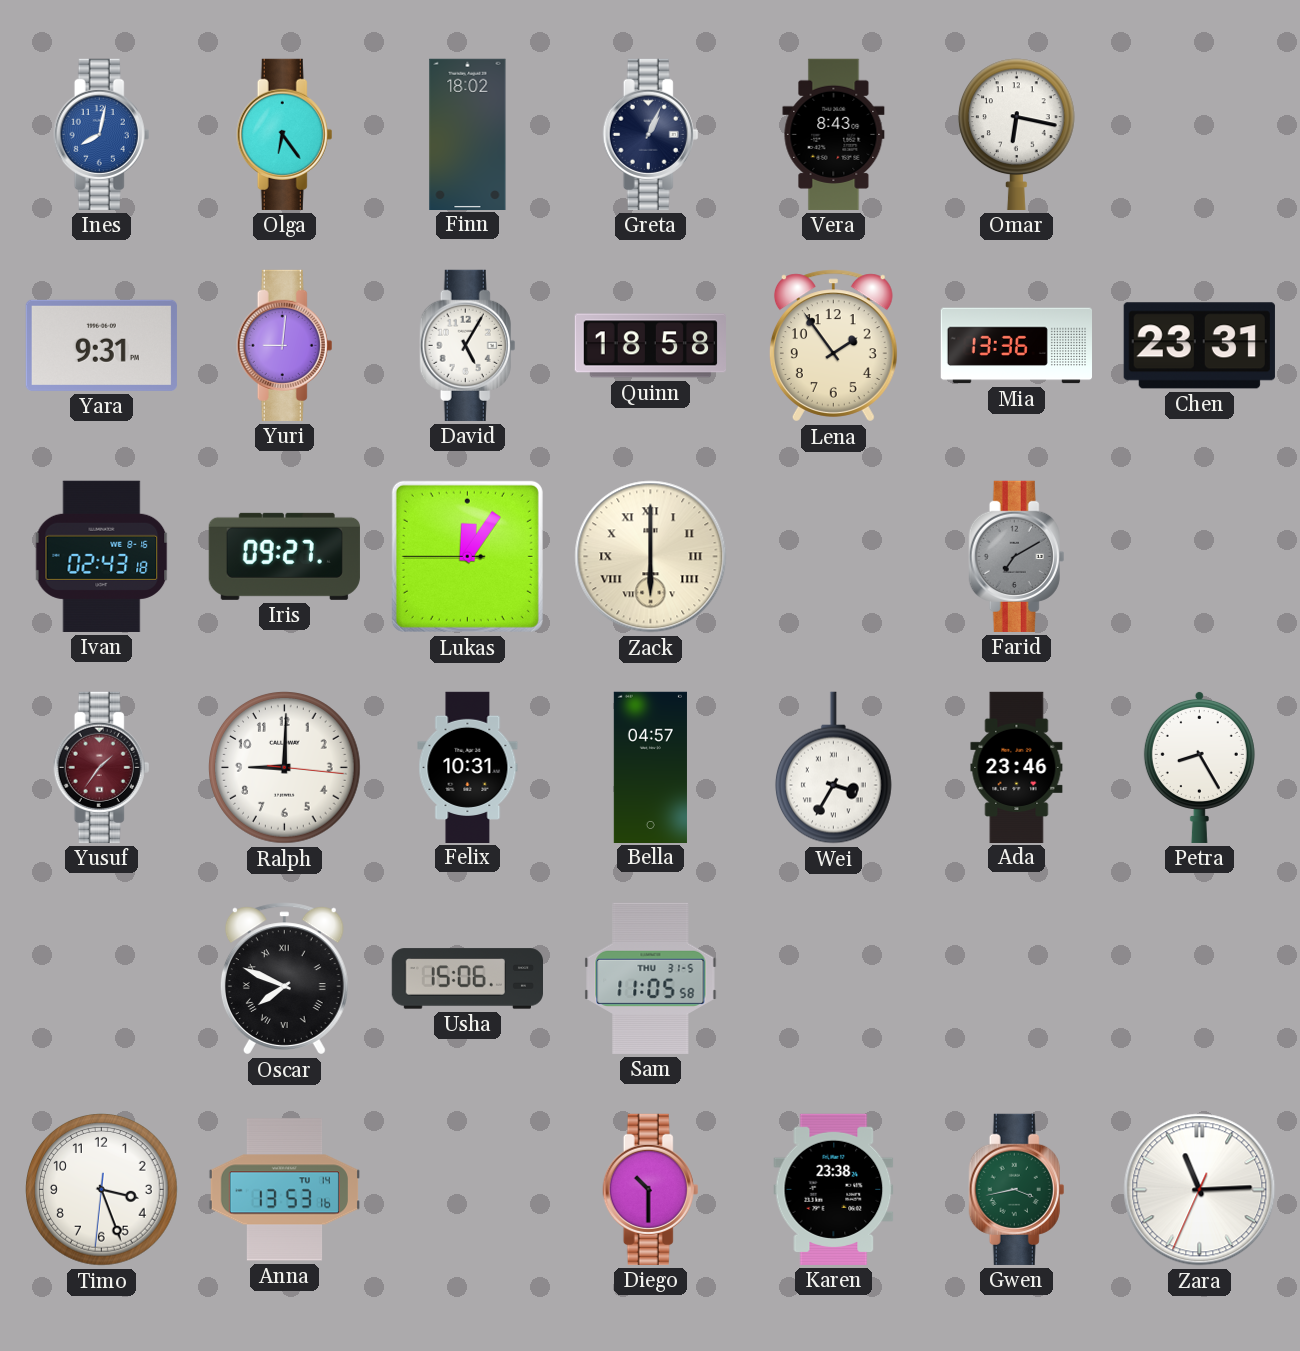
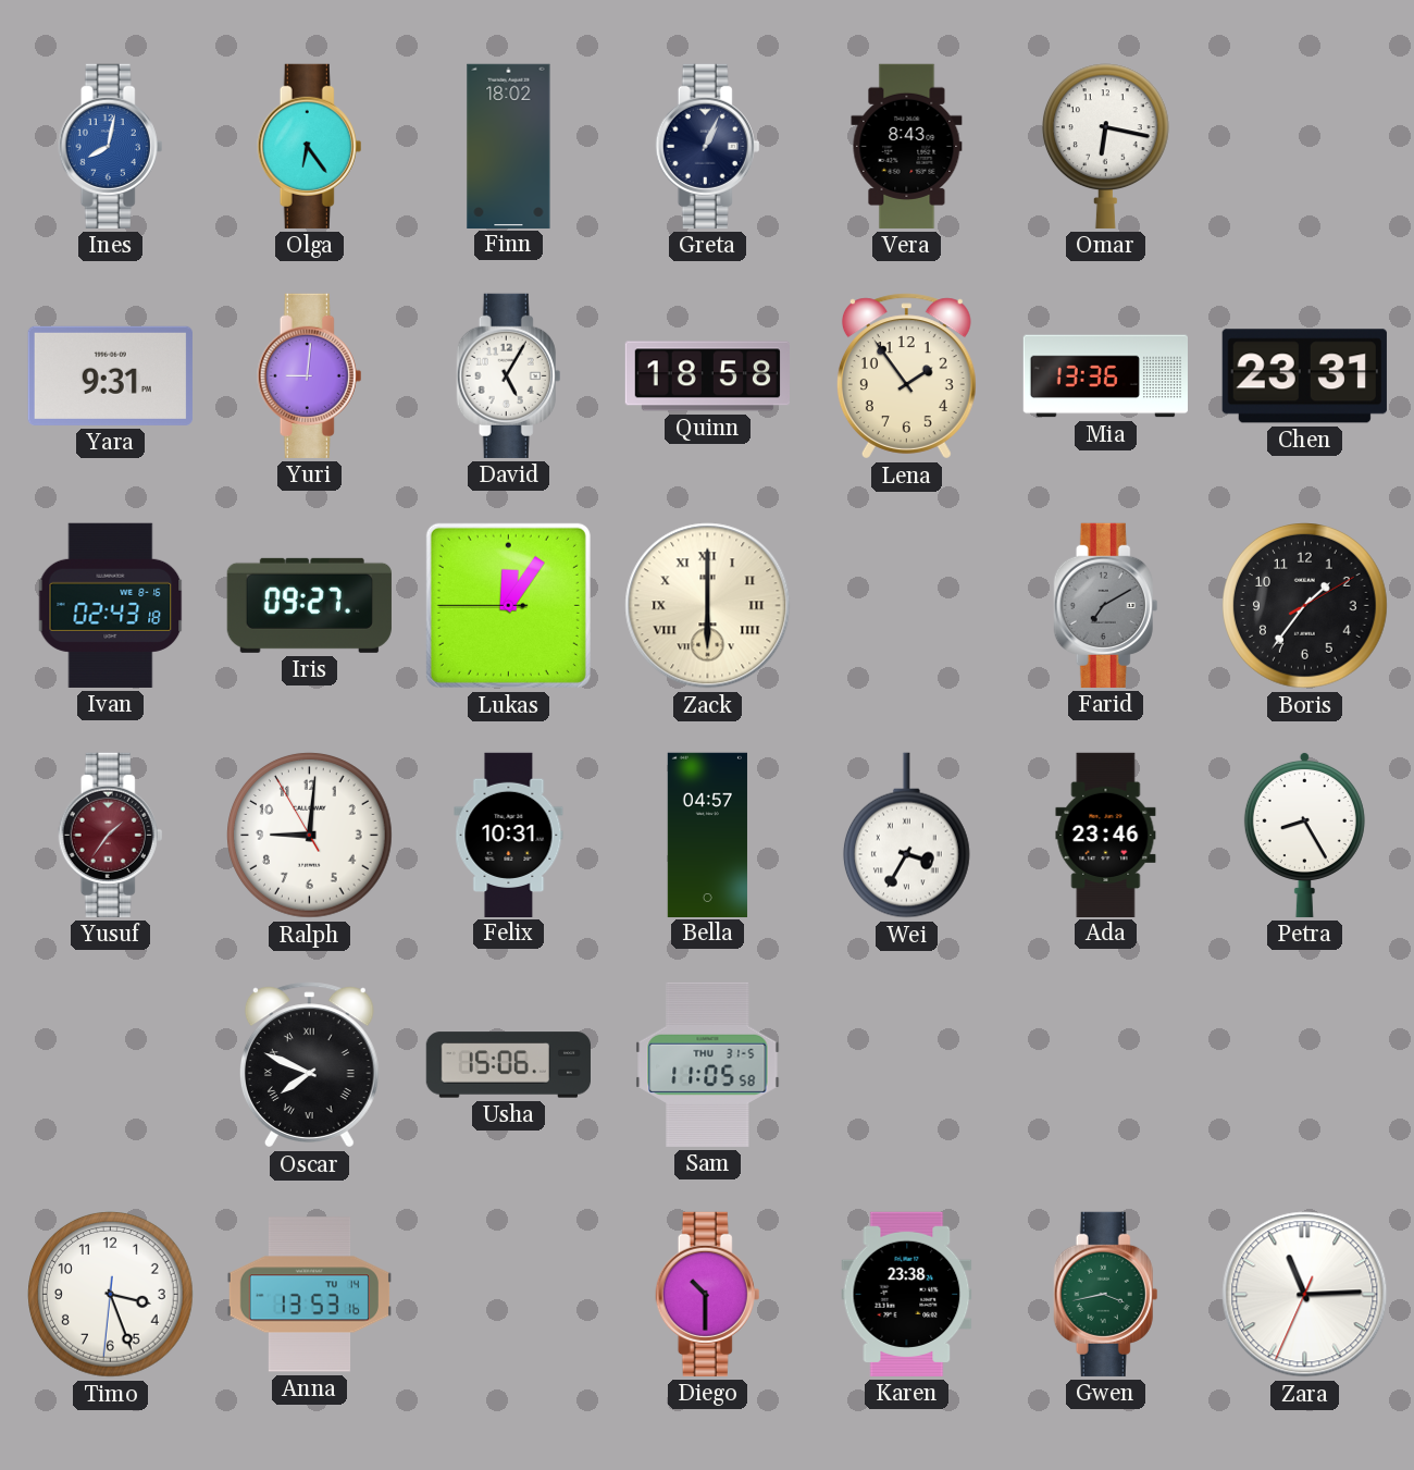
Boris: none -> 1:36
Ralph: 9:00:16 -> 9:00:55
